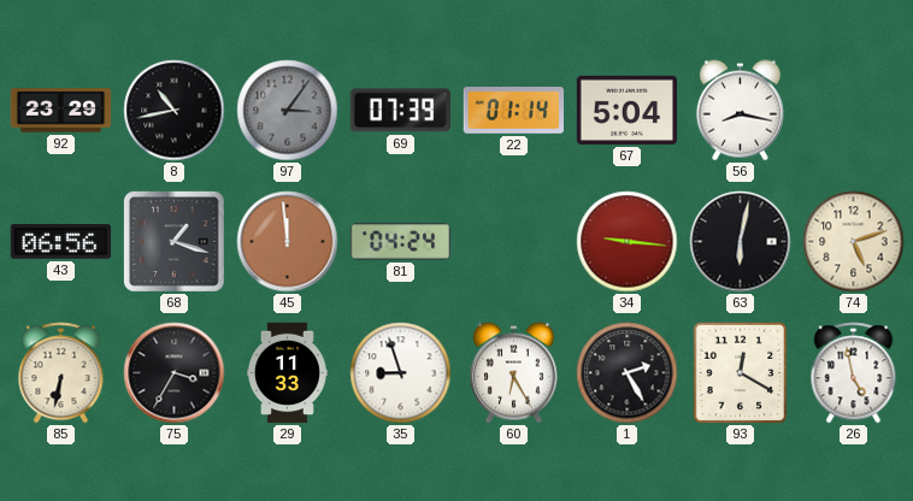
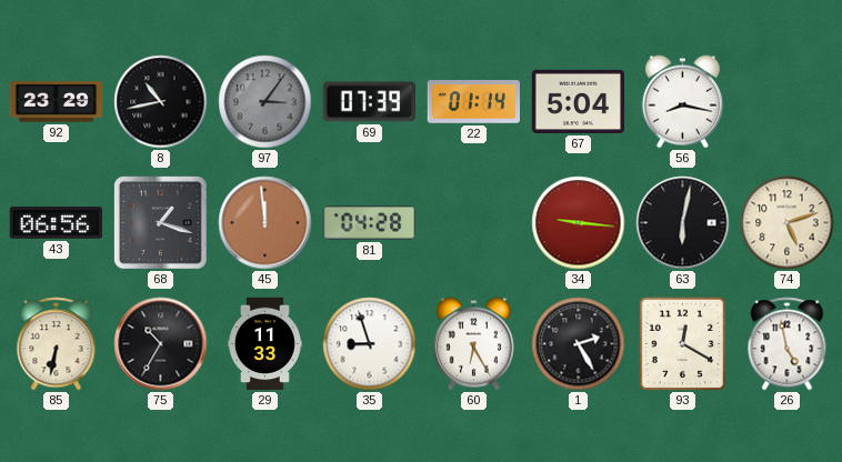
81: 04:24 -> 04:28
75: 3:35 -> 10:35
